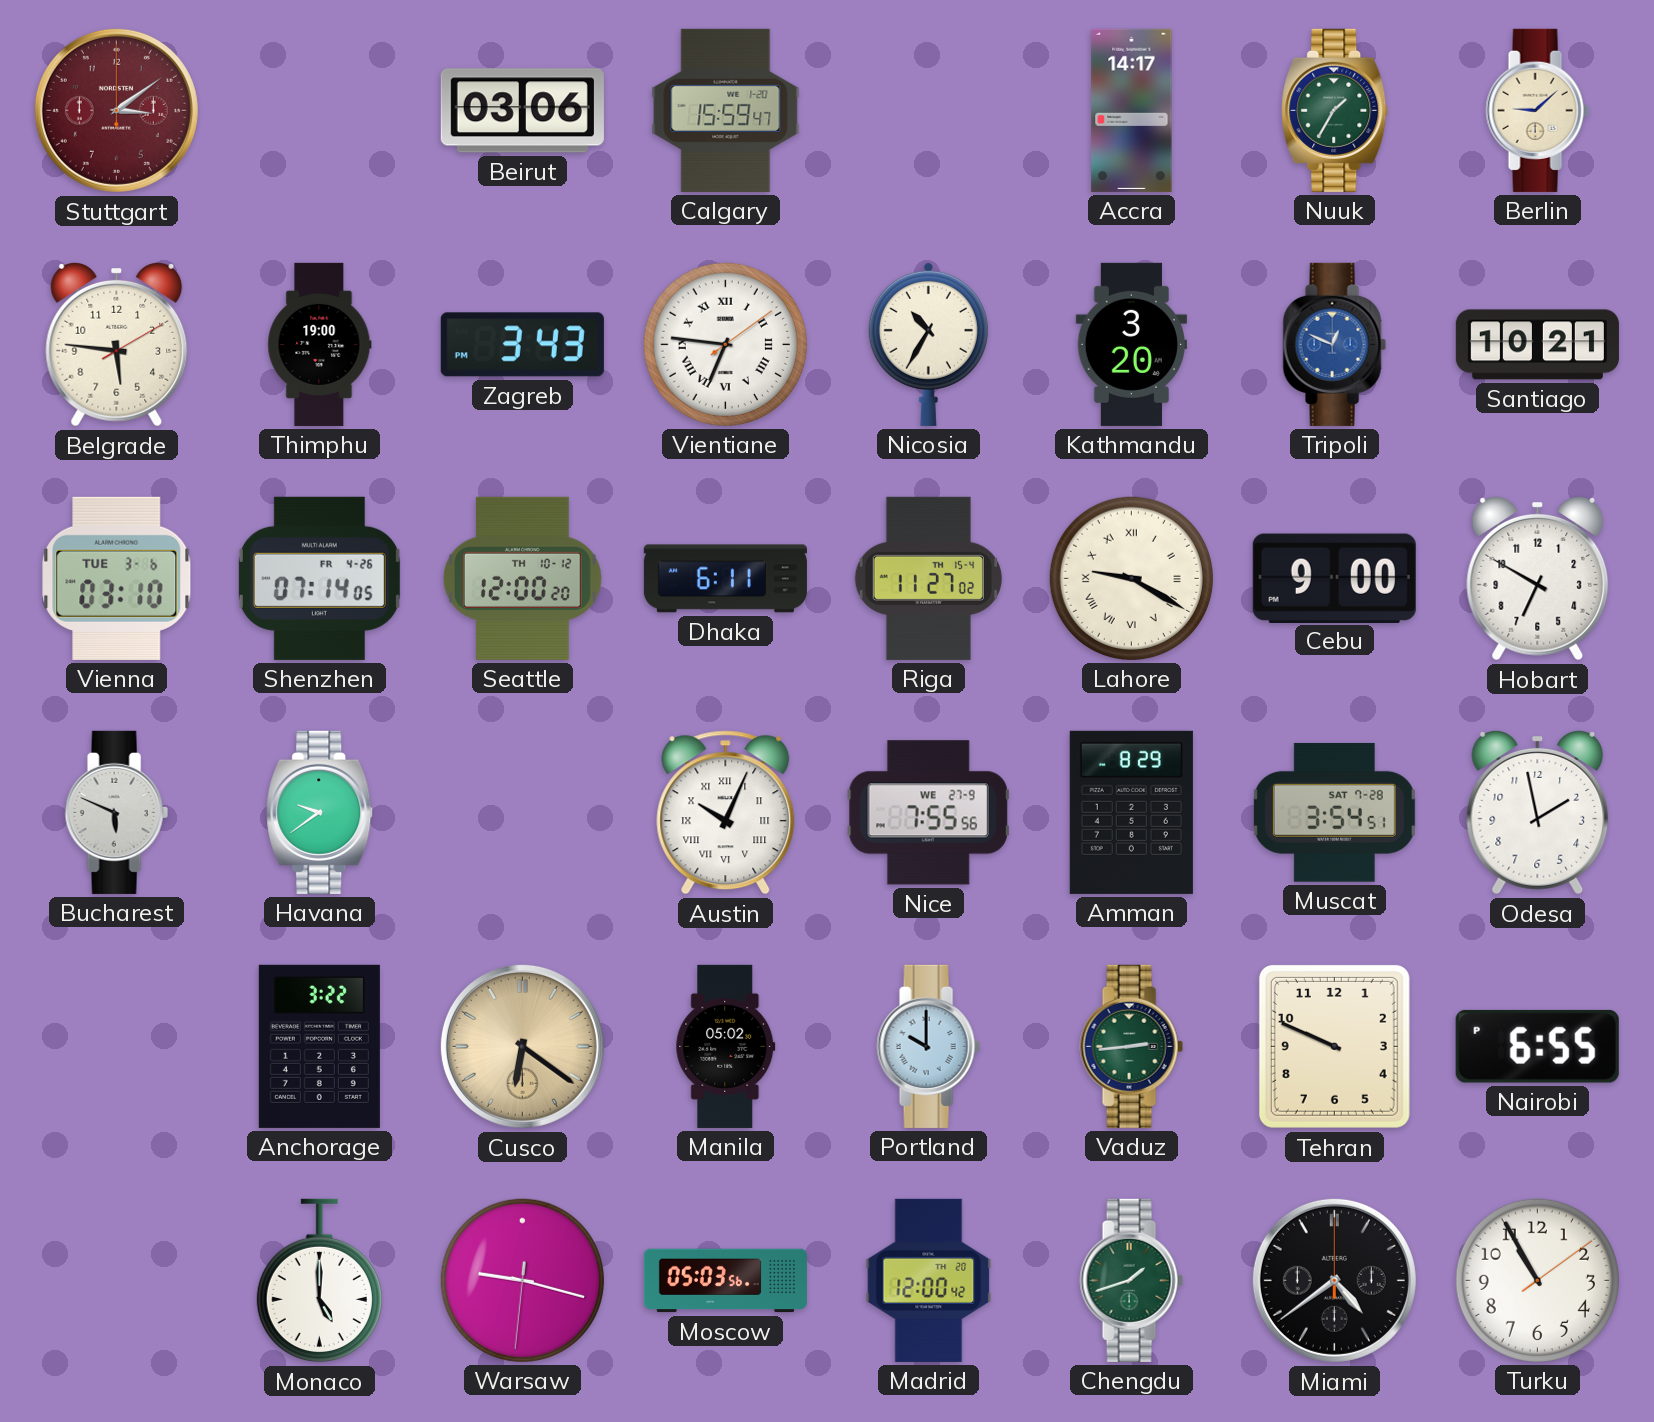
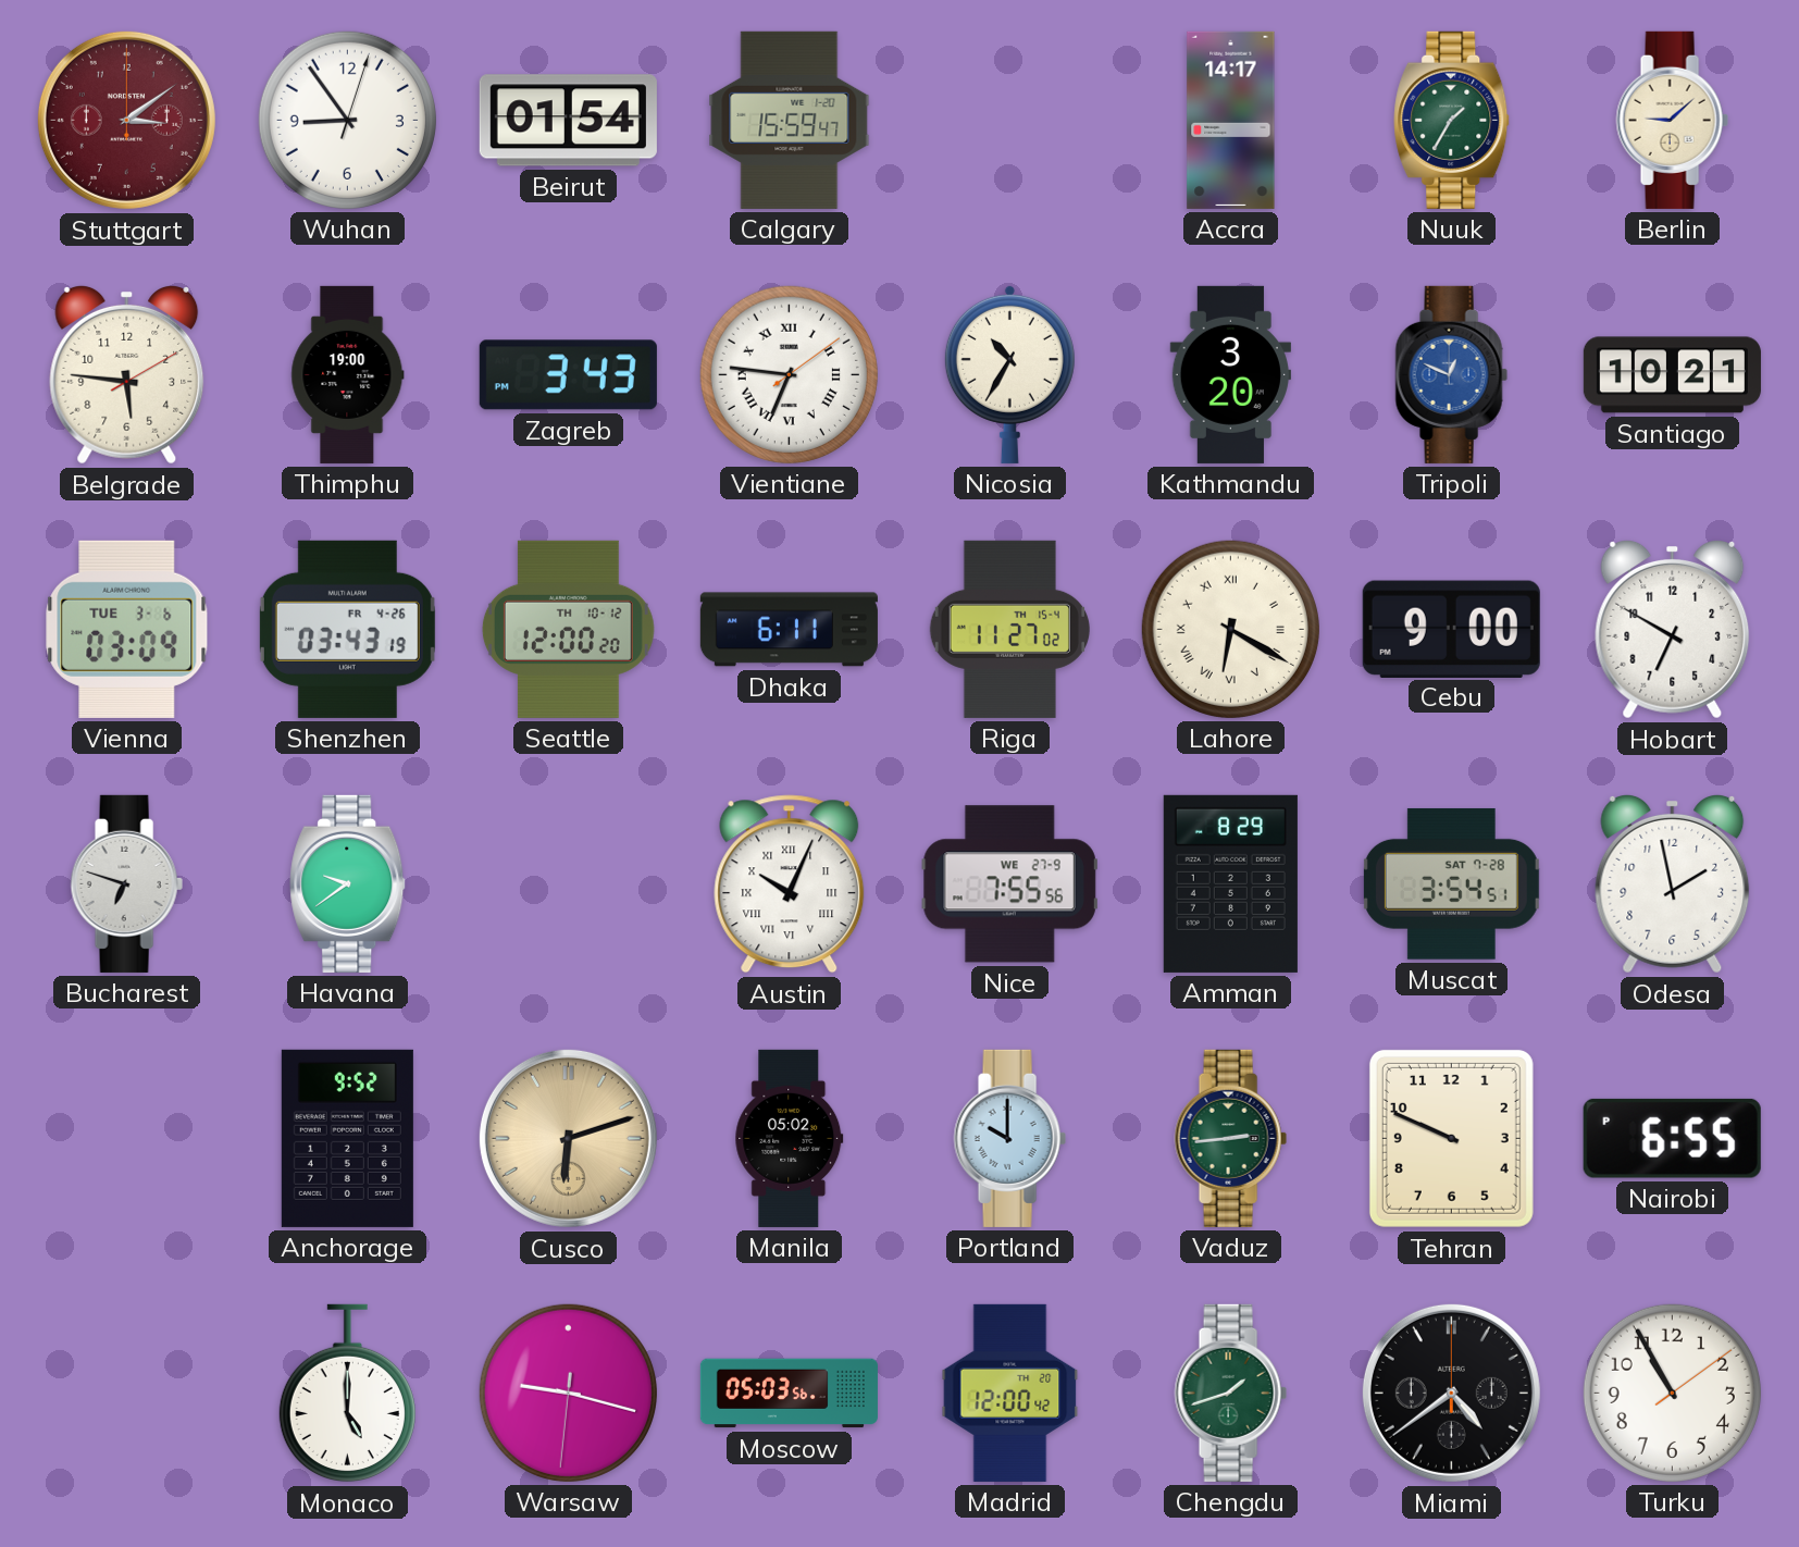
Wuhan: none -> 8:54
Beirut: 03:06 -> 01:54
Vienna: 03:10 -> 03:09
Shenzhen: 07:14 -> 03:43
Lahore: 9:20 -> 6:20
Bucharest: 5:49 -> 6:48
Anchorage: 3:22 -> 9:52
Cusco: 6:21 -> 6:12
